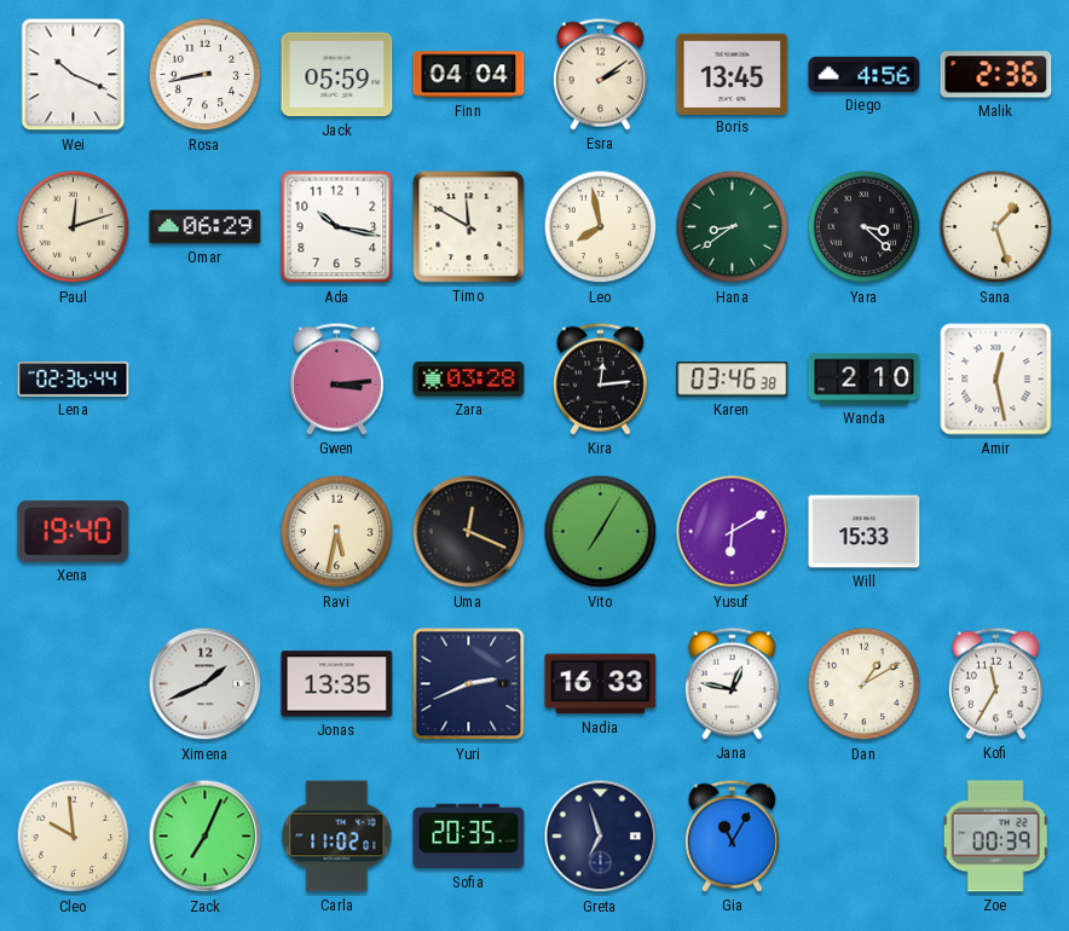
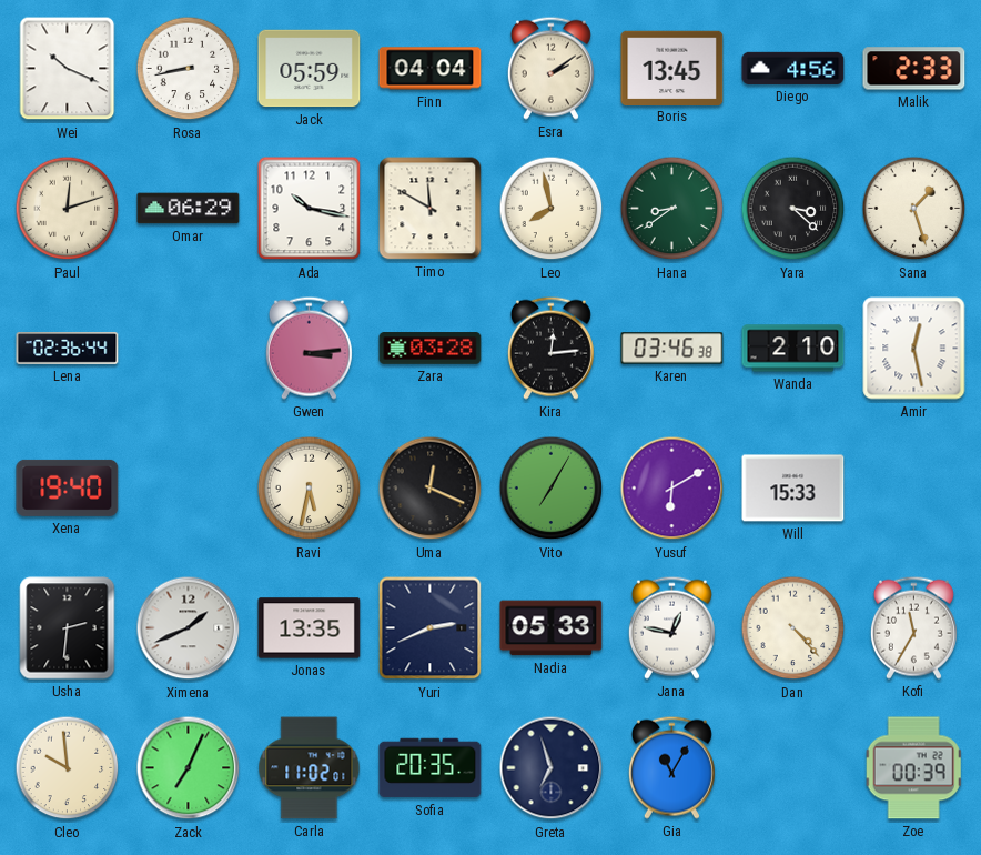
Malik: 2:36 -> 2:33
Usha: none -> 2:31
Nadia: 16:33 -> 05:33
Dan: 1:10 -> 4:23
